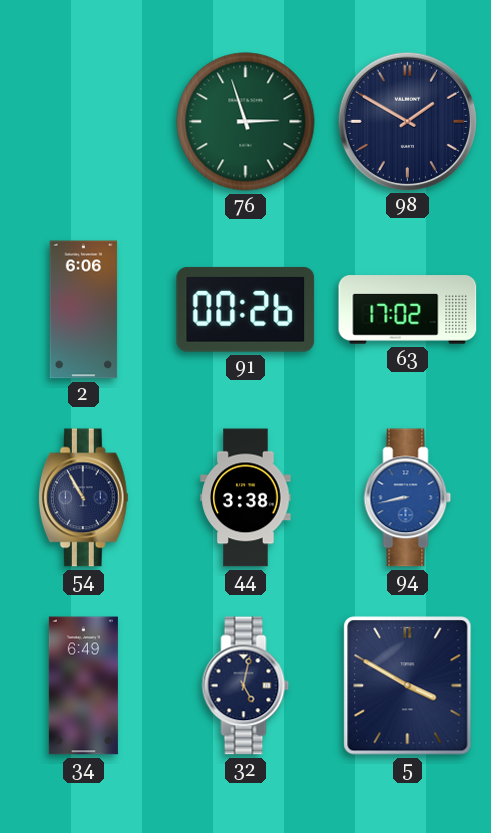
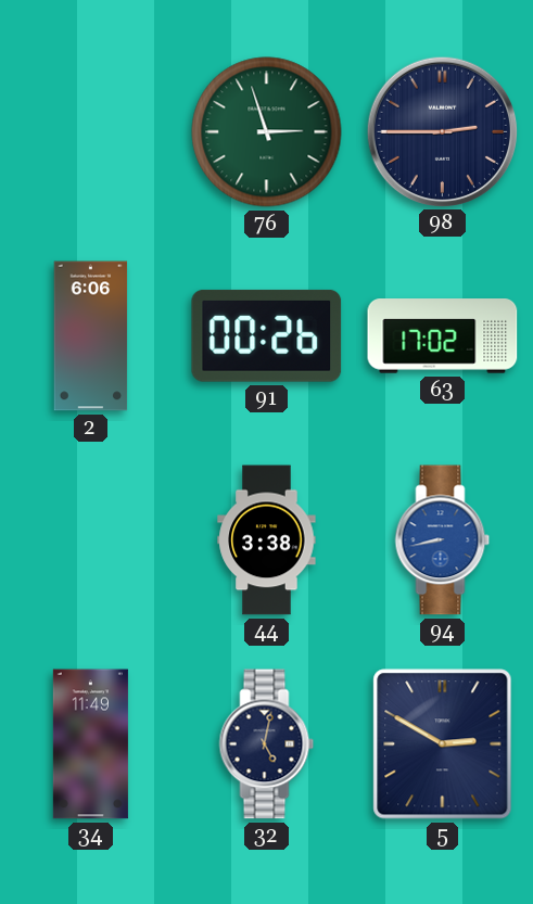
98: 1:50 -> 2:45
54: 10:55 -> none
34: 6:49 -> 11:49
5: 3:50 -> 2:50
